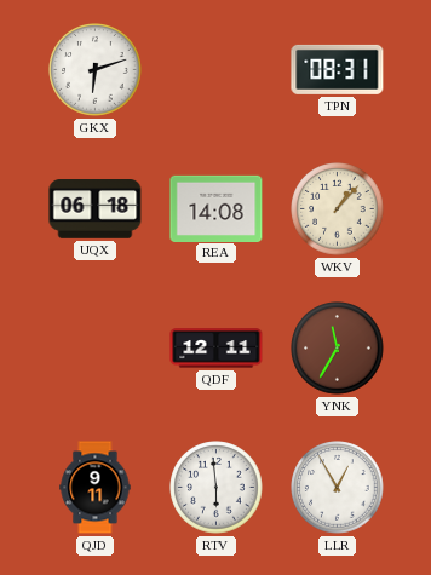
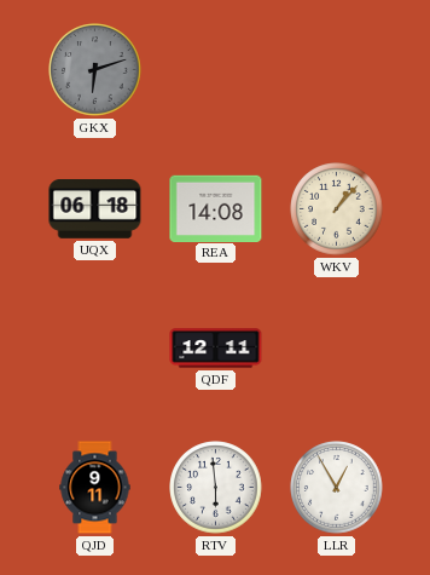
GKX dial: white -> grey
TPN: 08:31 -> none
YNK: 11:35 -> none
